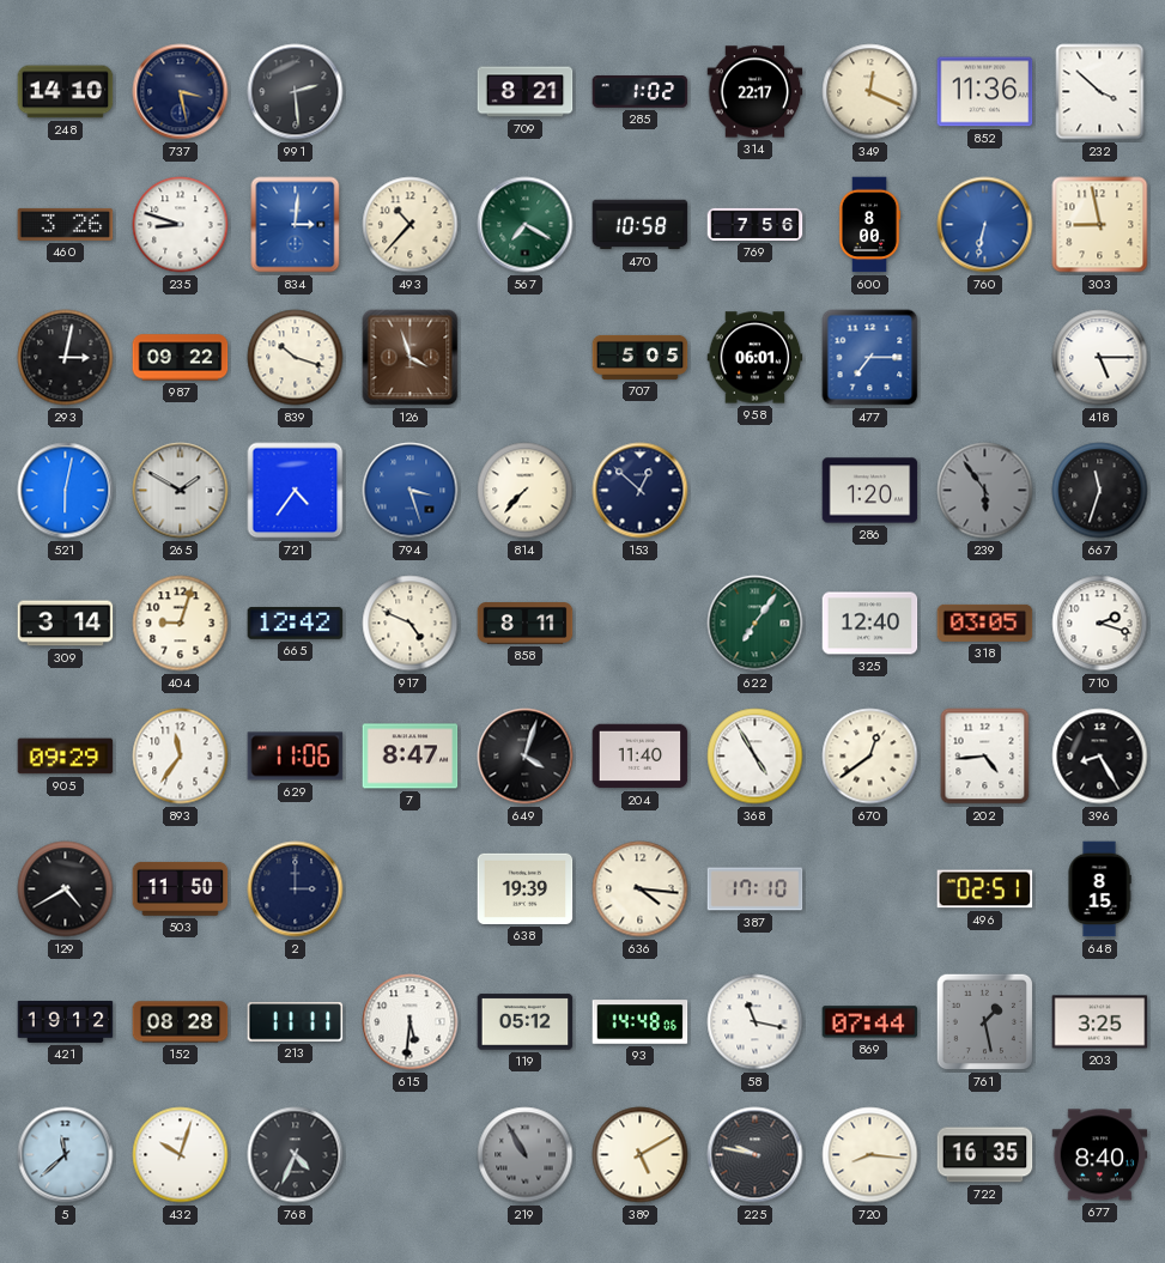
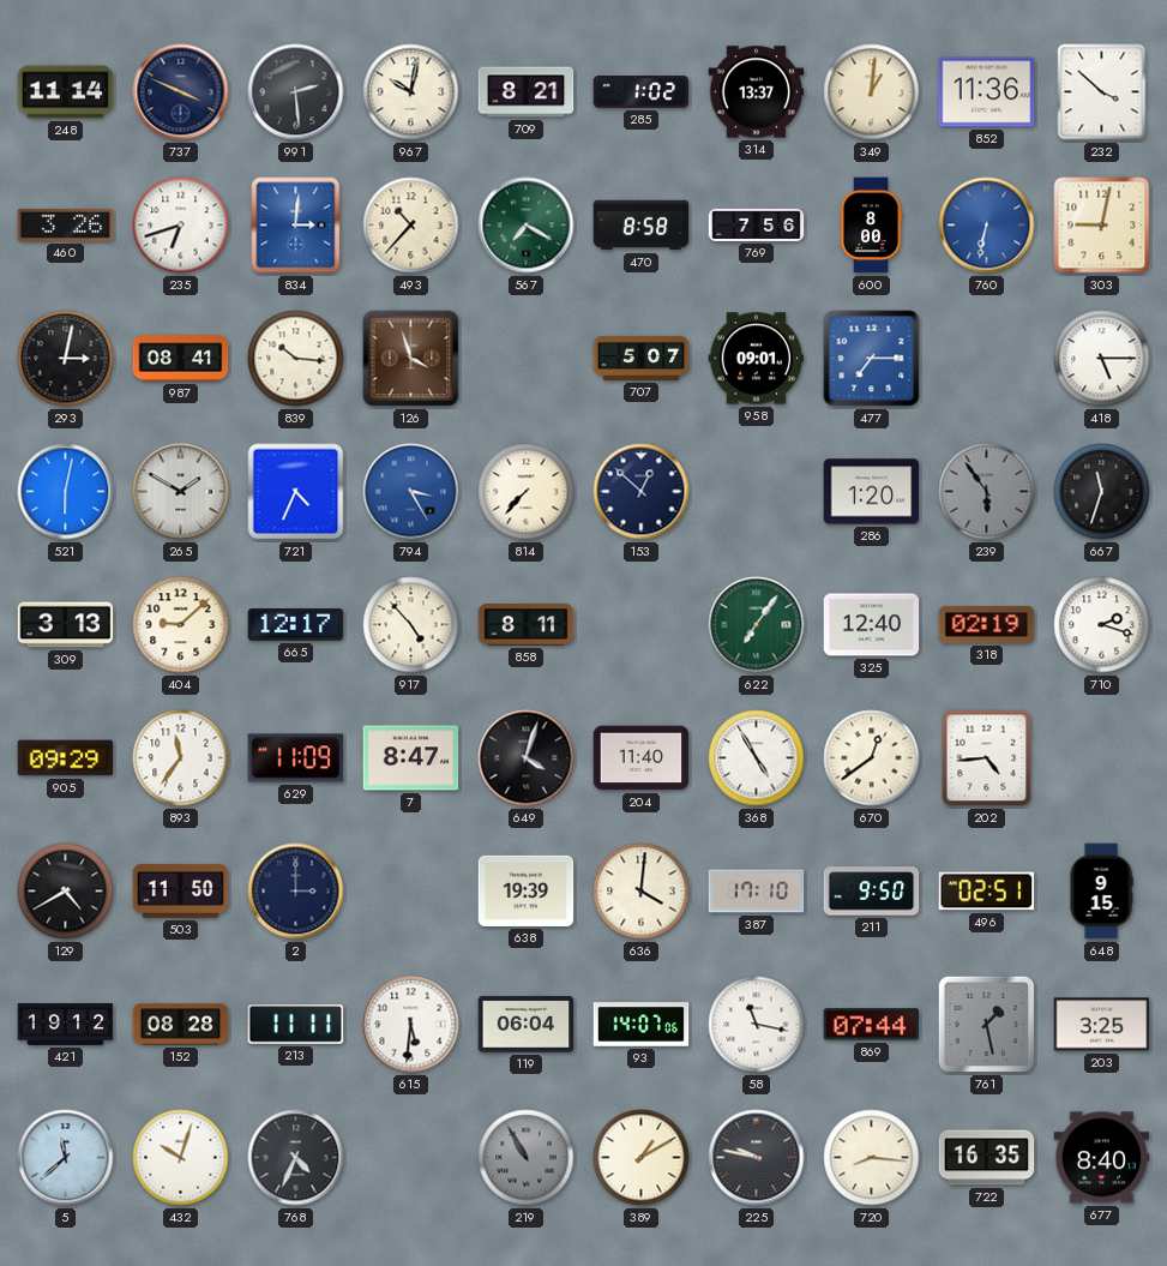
248: 14:10 -> 11:14
737: 3:28 -> 3:49
967: none -> 10:02
314: 22:17 -> 13:37
349: 12:19 -> 1:01
235: 8:48 -> 6:42
470: 10:58 -> 8:58
303: 8:58 -> 9:02
987: 09:22 -> 08:41
839: 10:18 -> 10:16
707: 5:05 -> 5:07
958: 06:01 -> 09:01
721: 4:36 -> 4:34
794: 3:27 -> 3:25
309: 3:14 -> 3:13
404: 9:03 -> 9:08
665: 12:42 -> 12:17
917: 4:49 -> 4:53
318: 03:05 -> 02:19
629: 11:06 -> 11:09
396: 8:25 -> none
636: 4:16 -> 4:01
211: none -> 9:50
648: 8:15 -> 9:15
119: 05:12 -> 06:04
93: 14:48 -> 14:07
389: 5:10 -> 1:10
